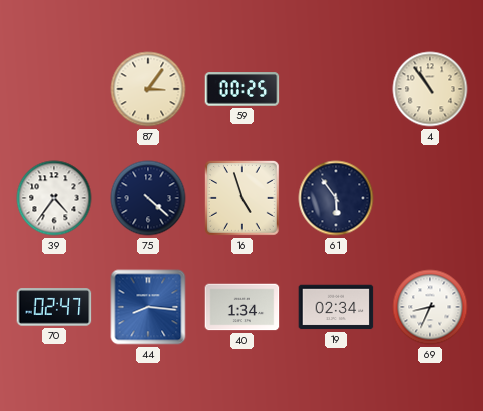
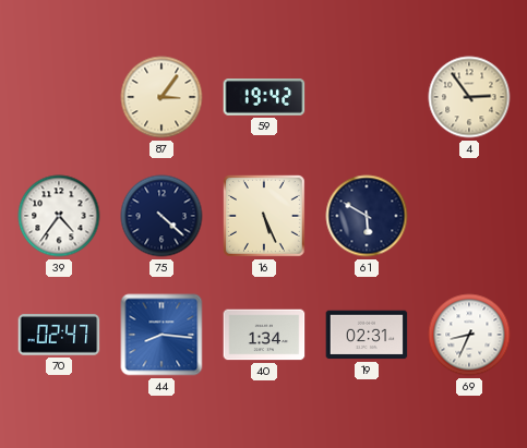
59: 00:25 -> 19:42
4: 10:54 -> 2:54
16: 4:57 -> 5:26
61: 5:54 -> 5:50
19: 02:34 -> 02:31
